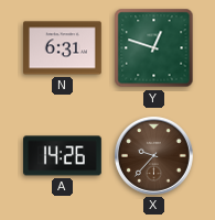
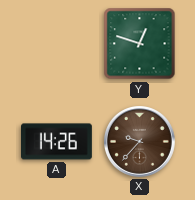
N: 6:31 -> none
